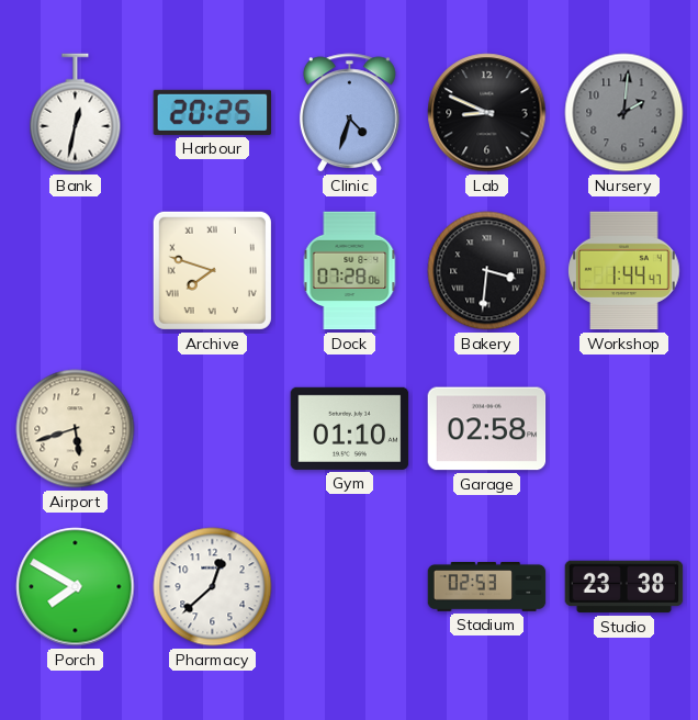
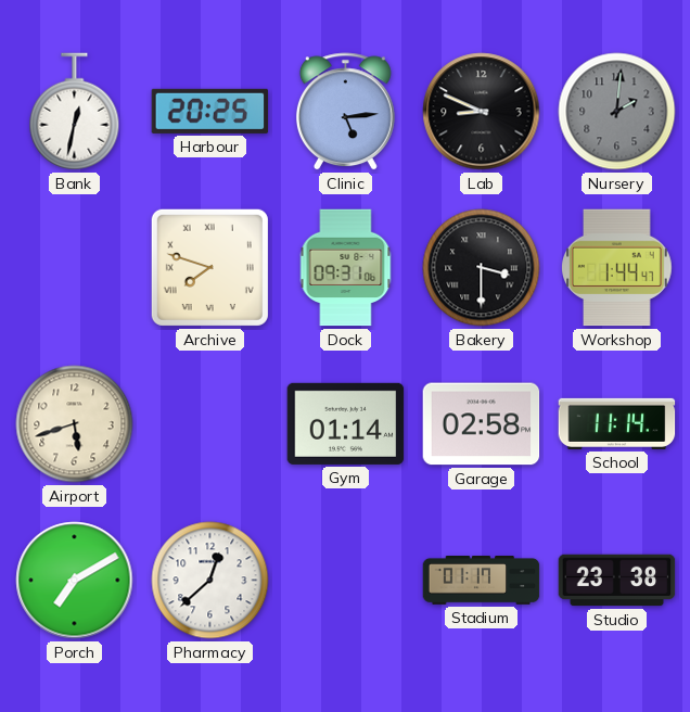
Clinic: 4:33 -> 5:14
Dock: 07:28 -> 09:31
Bakery: 3:31 -> 3:30
Gym: 01:10 -> 01:14
School: none -> 11:14
Porch: 7:50 -> 7:10
Stadium: 02:53 -> 01:17
